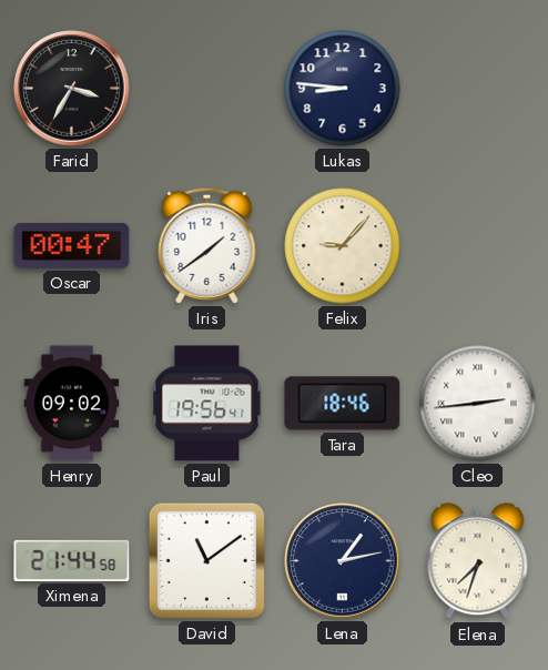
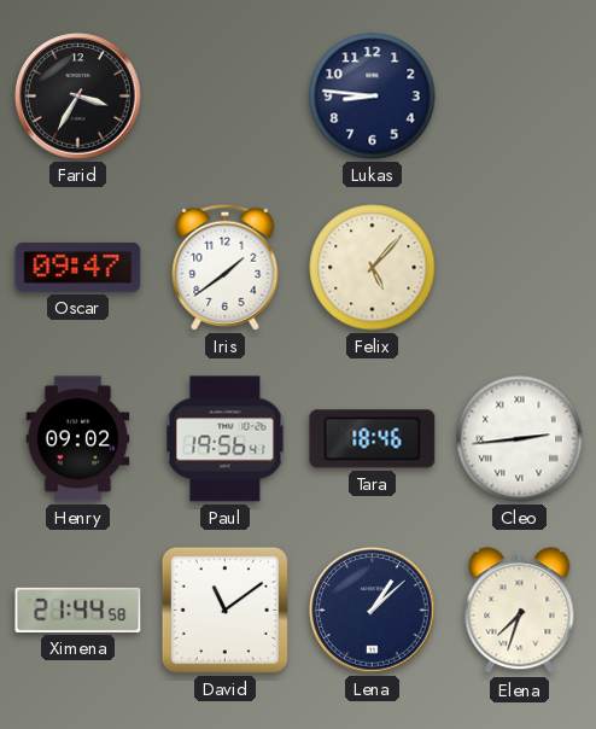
Oscar: 00:47 -> 09:47
Felix: 9:07 -> 5:07
Lena: 1:13 -> 1:08
